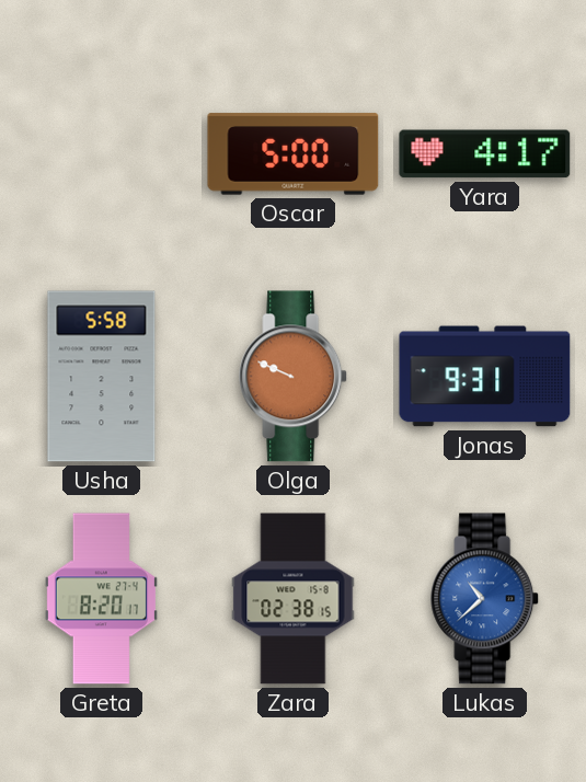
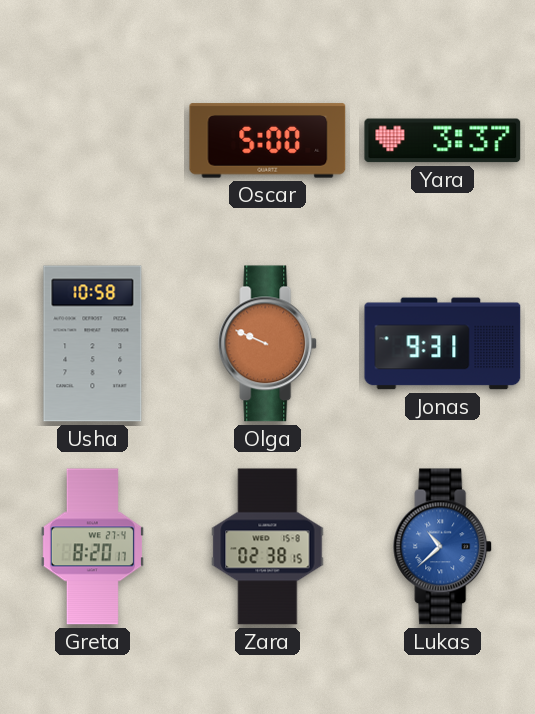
Yara: 4:17 -> 3:37
Usha: 5:58 -> 10:58
